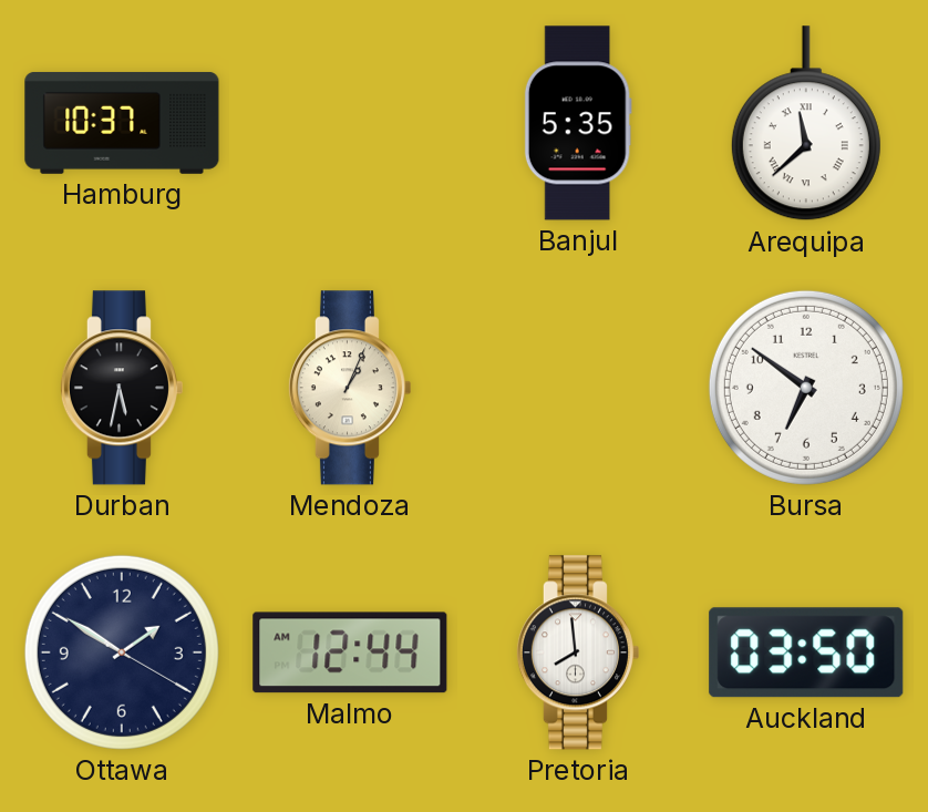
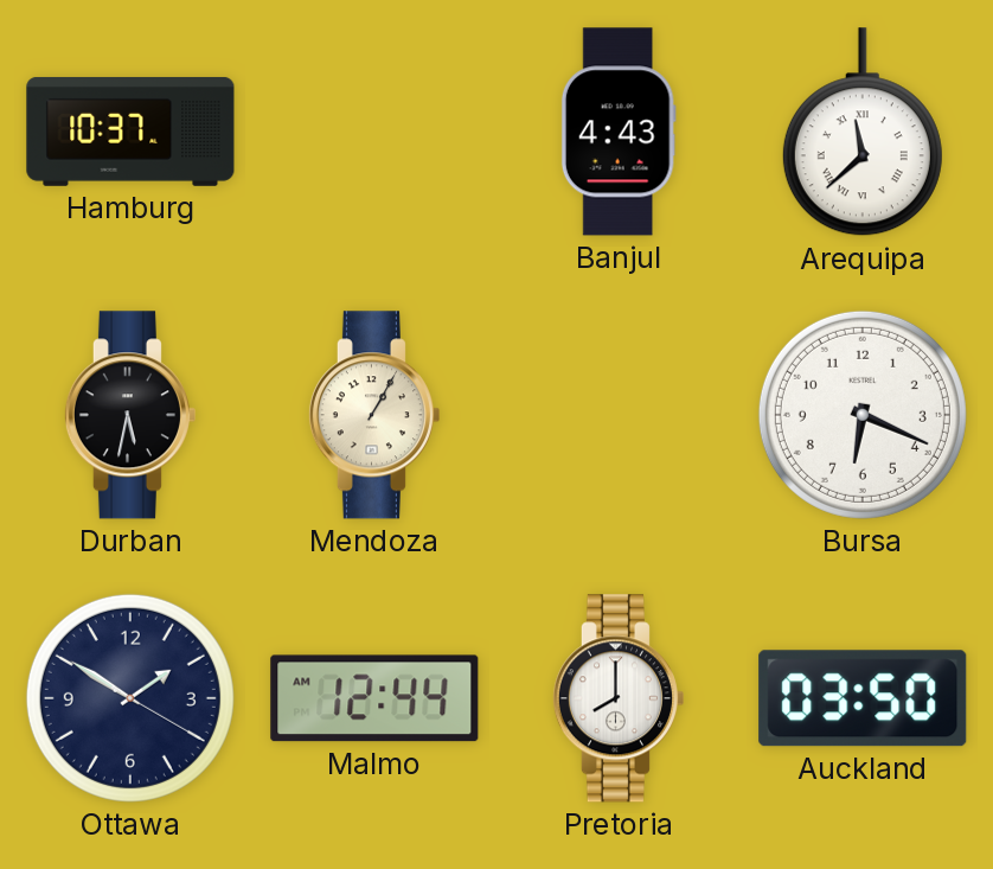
Banjul: 5:35 -> 4:43
Mendoza: 1:04 -> 1:05
Bursa: 6:51 -> 6:19
Pretoria: 7:59 -> 8:00
